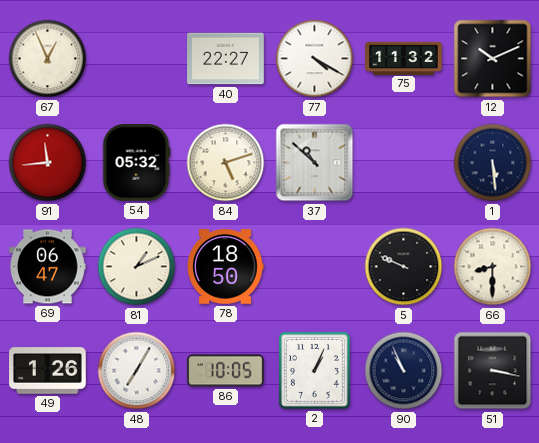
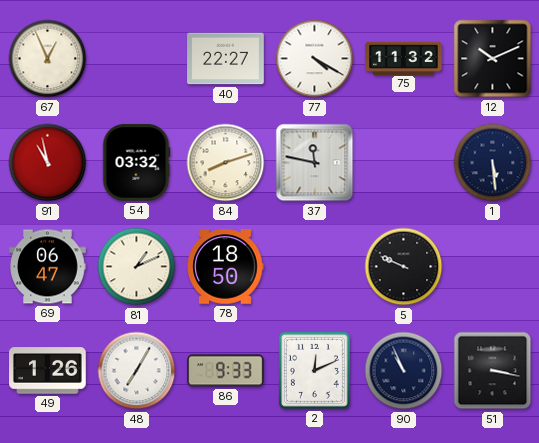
91: 11:44 -> 10:58
54: 05:32 -> 03:32
84: 5:12 -> 8:12
37: 10:52 -> 11:47
66: 8:30 -> none
86: 10:05 -> 9:33
2: 1:04 -> 12:11
